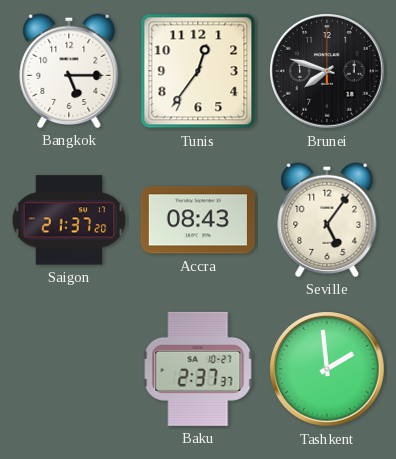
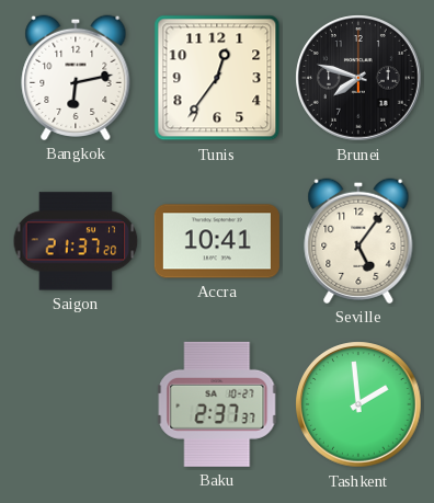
Bangkok: 5:15 -> 6:13
Accra: 08:43 -> 10:41
